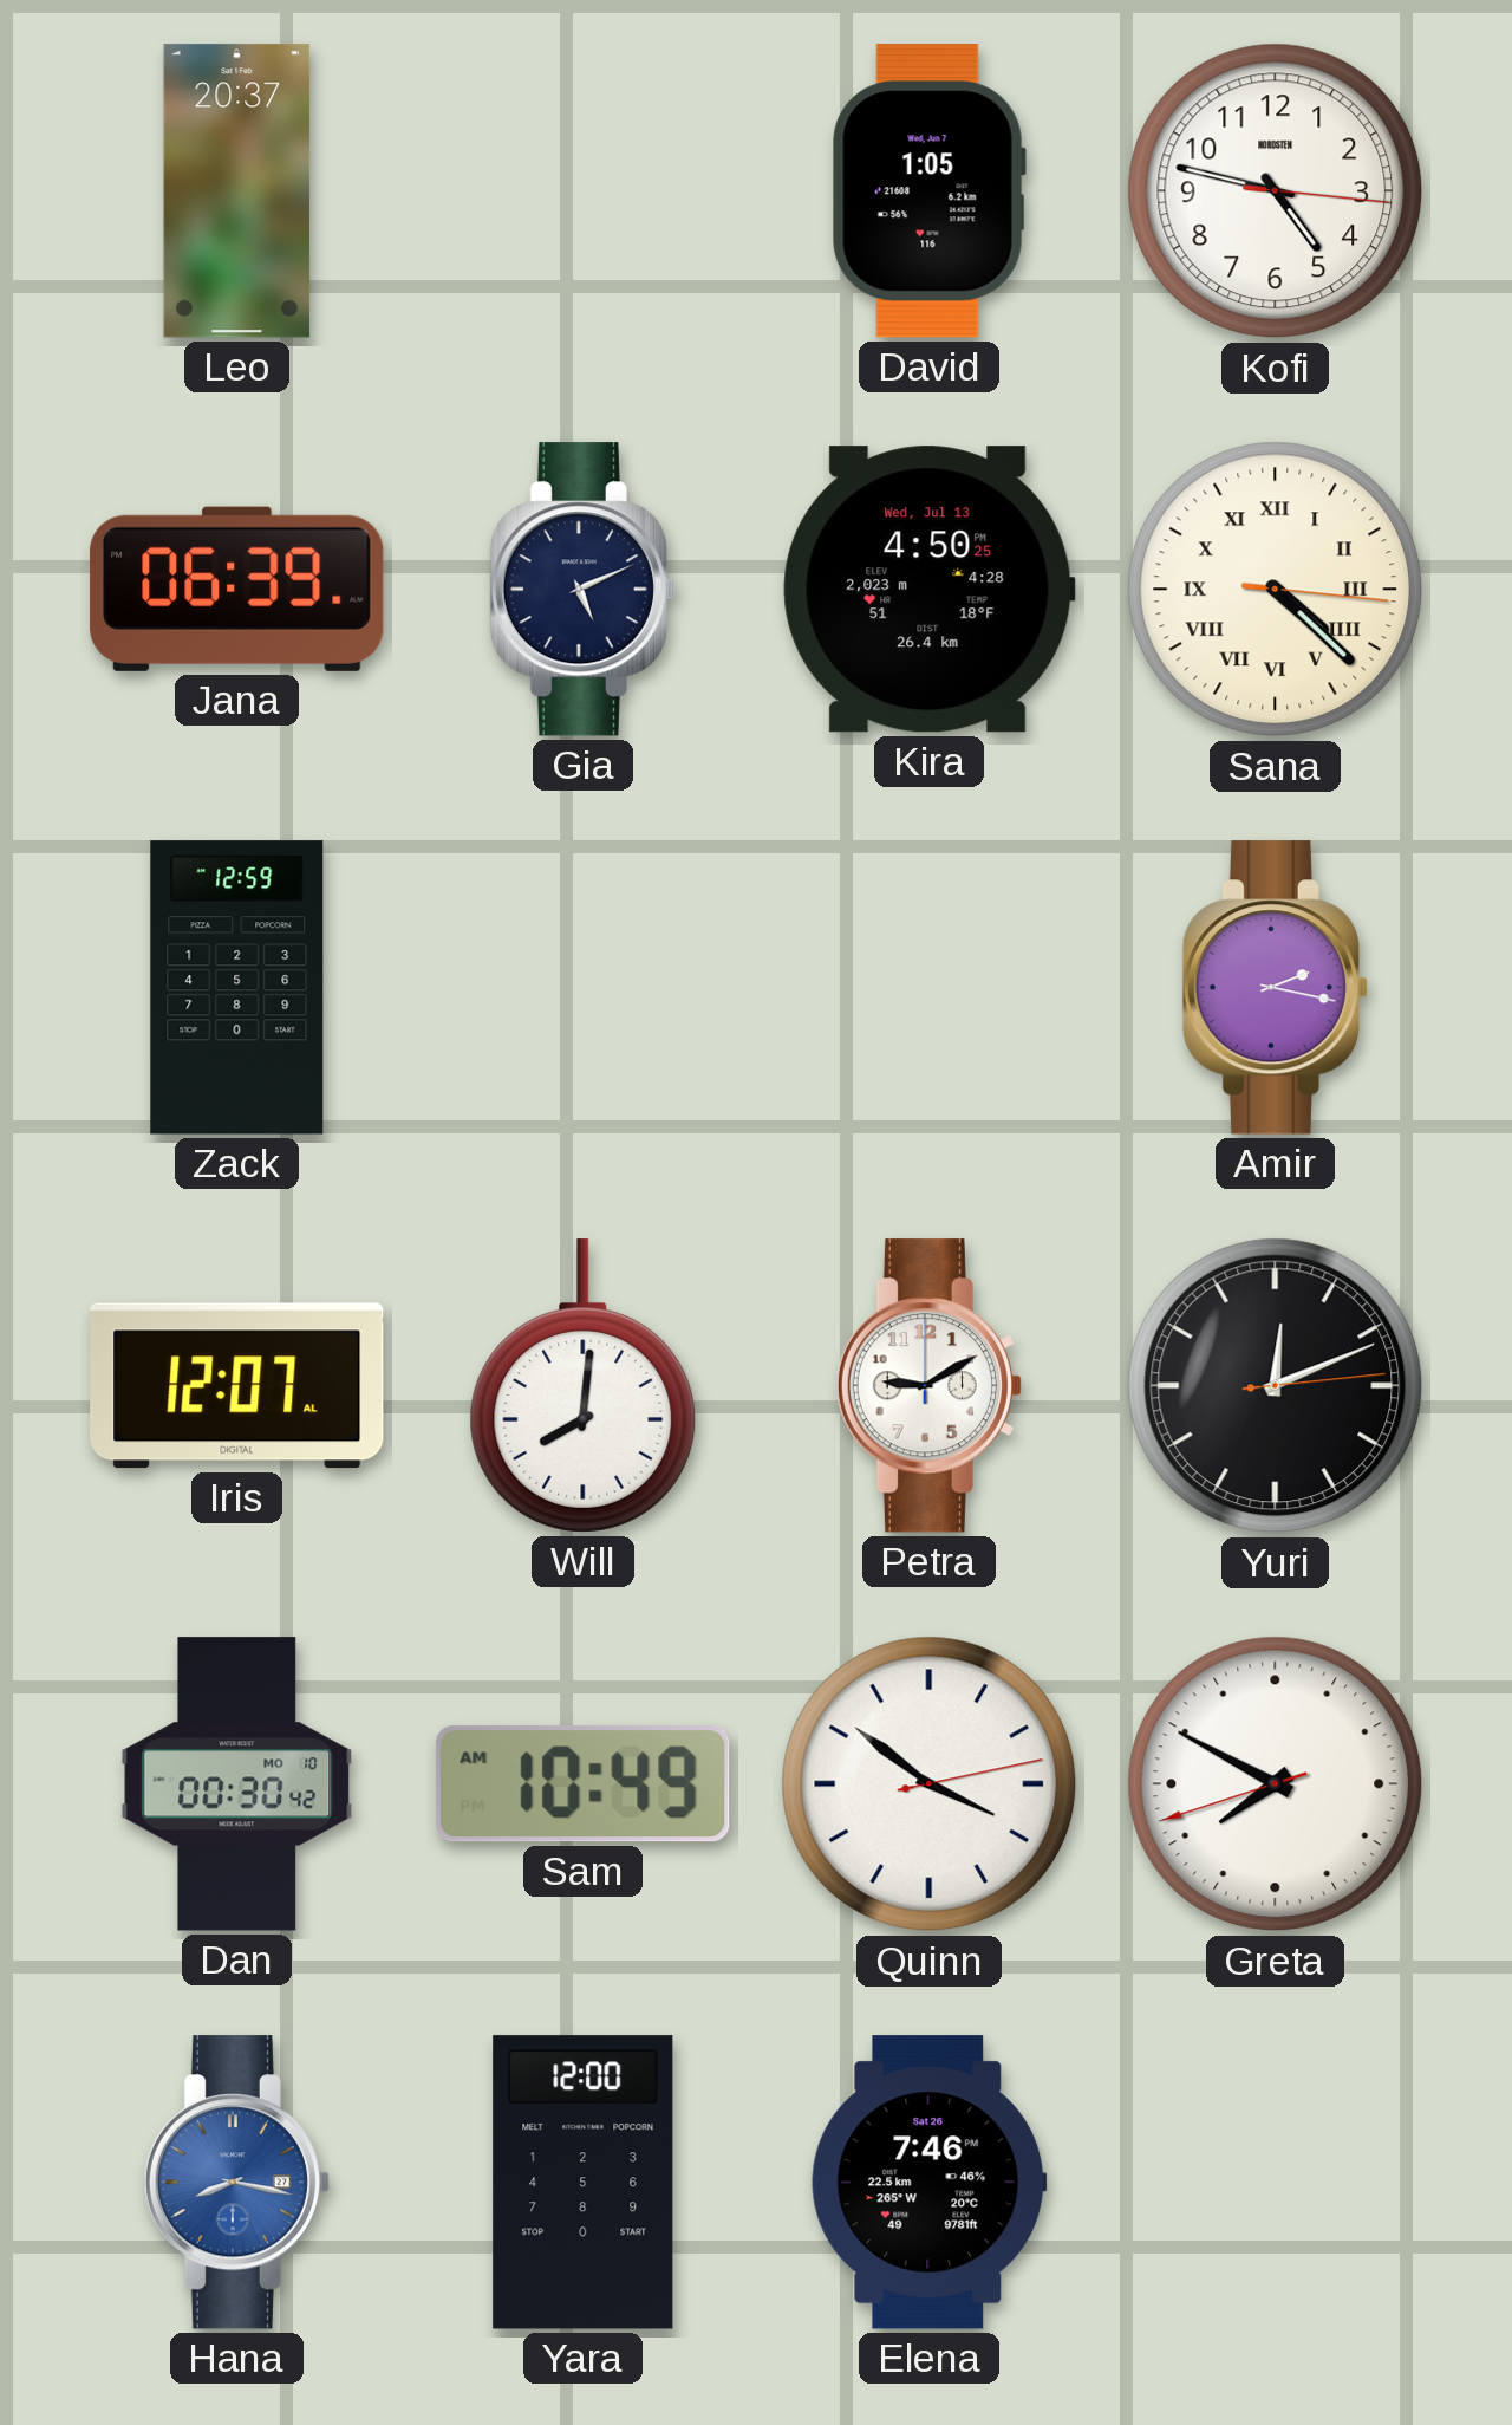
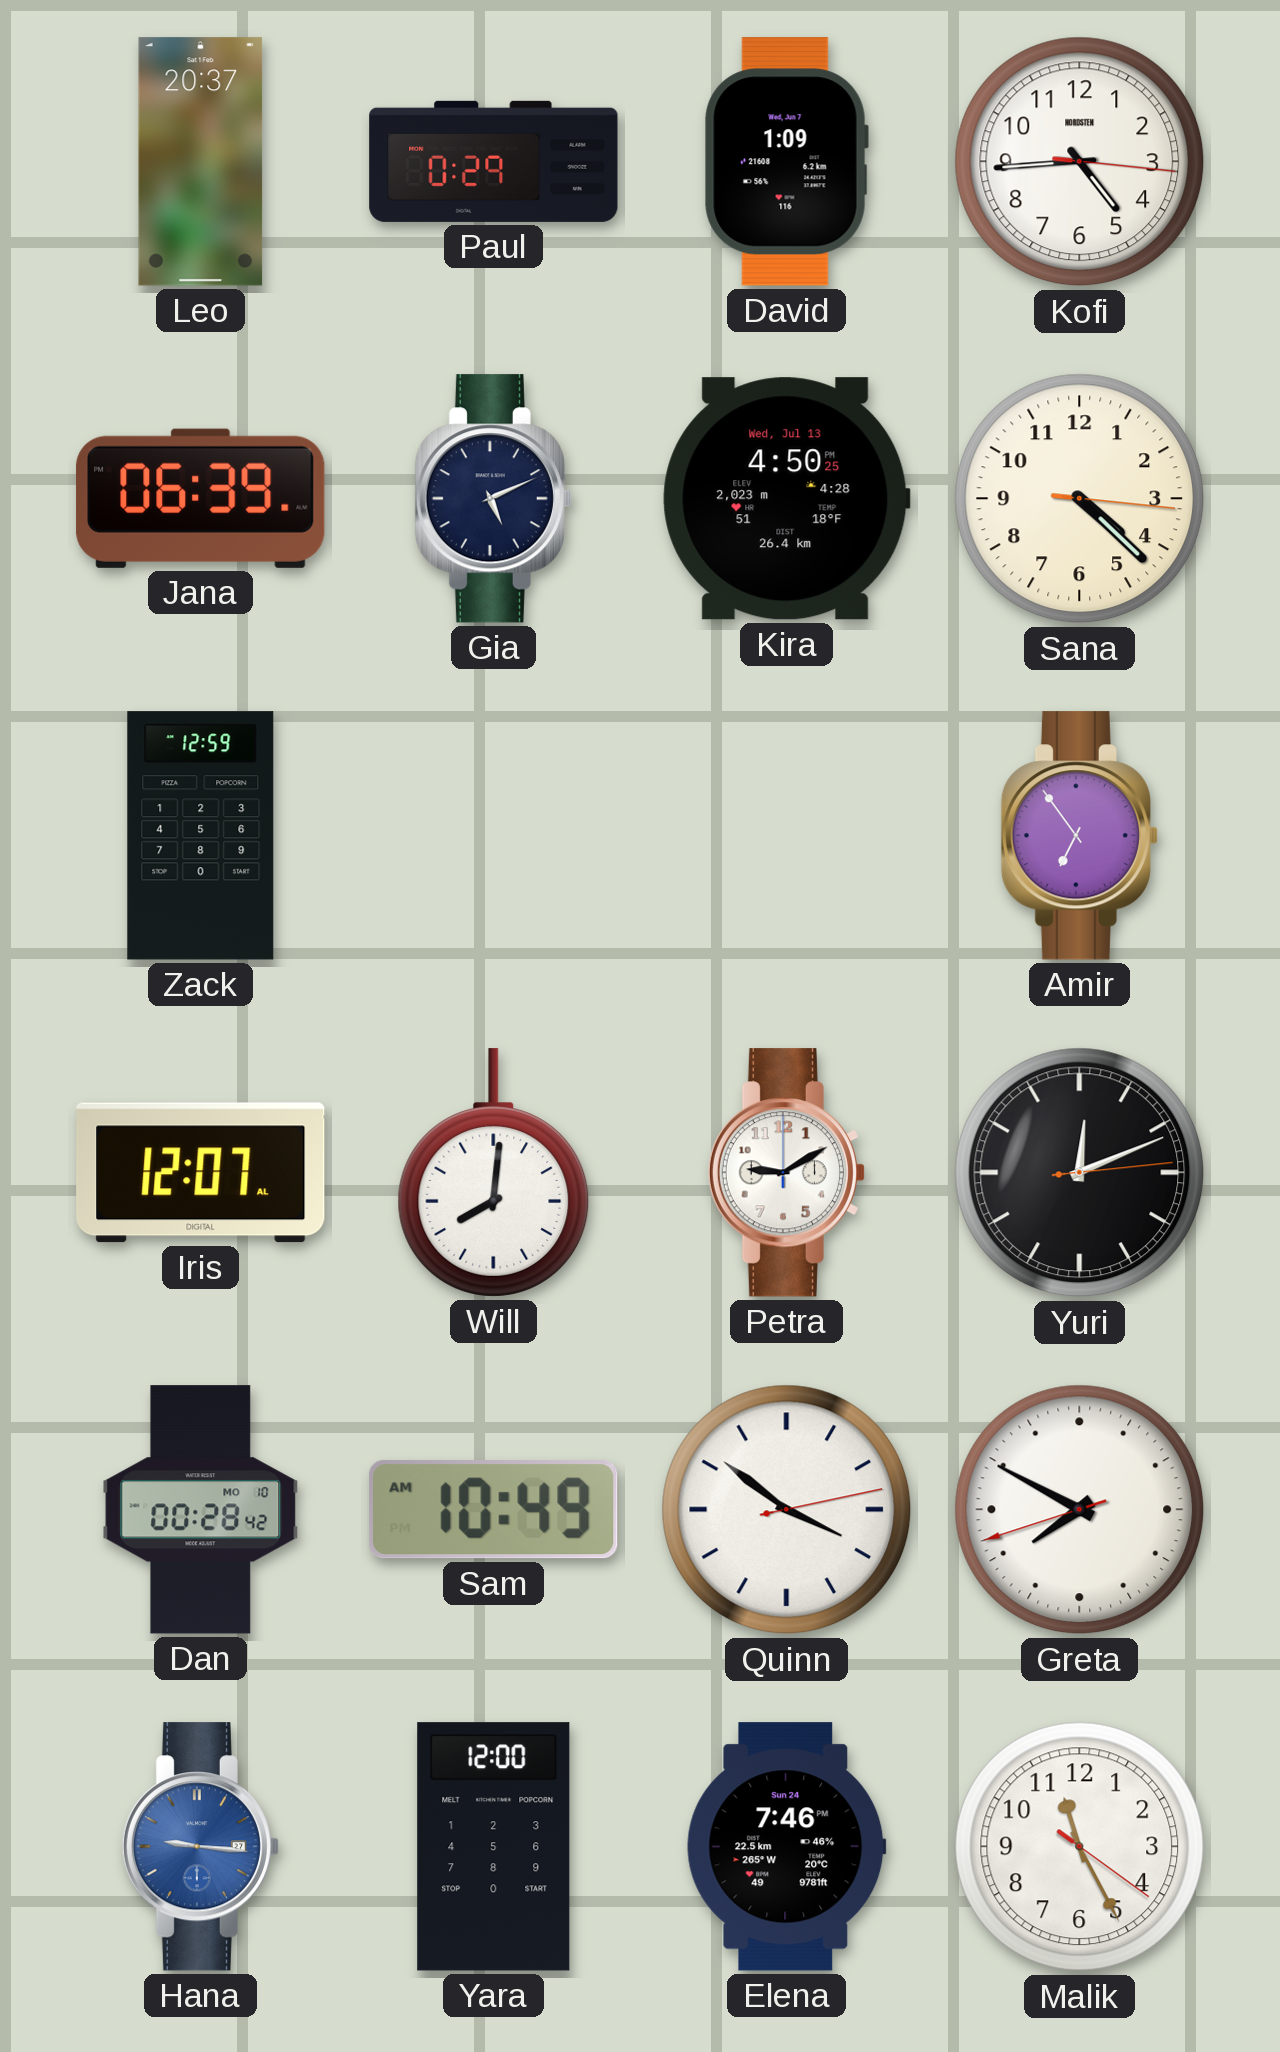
Paul: none -> 0:29
David: 1:05 -> 1:09
Kofi: 4:47 -> 4:44
Sana numerals: Roman -> Arabic
Amir: 2:17 -> 6:54
Dan: 00:30 -> 00:28
Hana: 8:17 -> 9:16
Elena date: Sat 26 -> Sun 24
Malik: none -> 11:25
